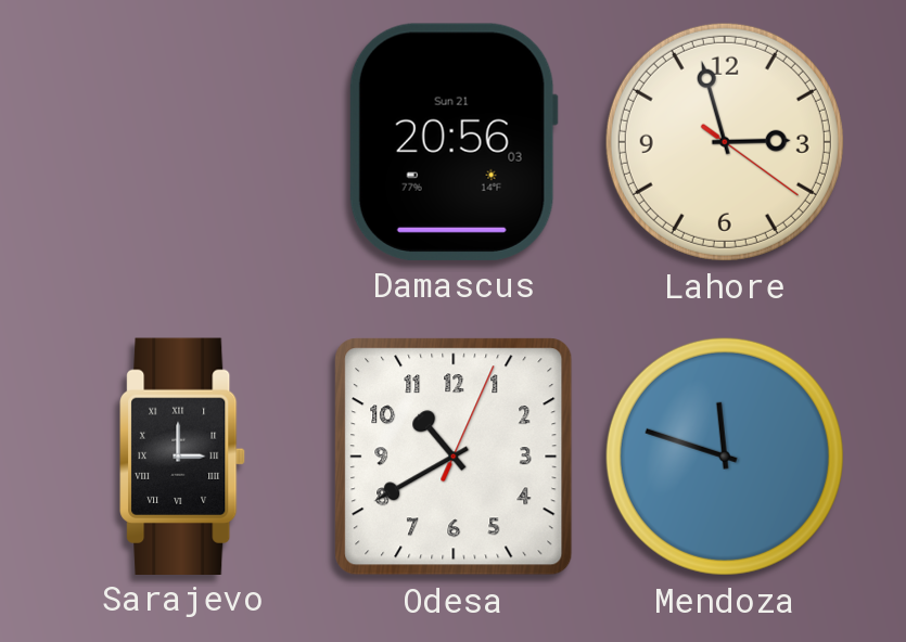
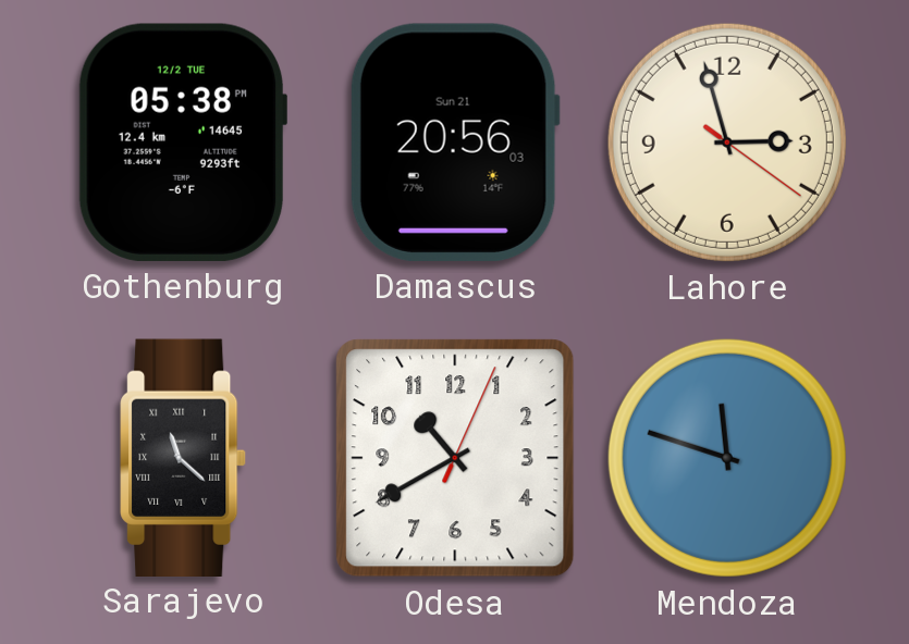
Gothenburg: none -> 05:38
Sarajevo: 3:00 -> 11:22
